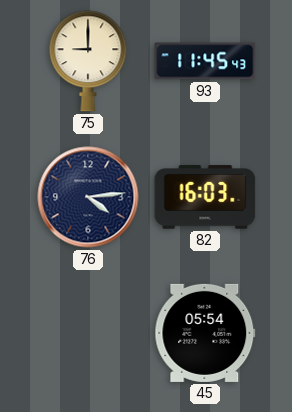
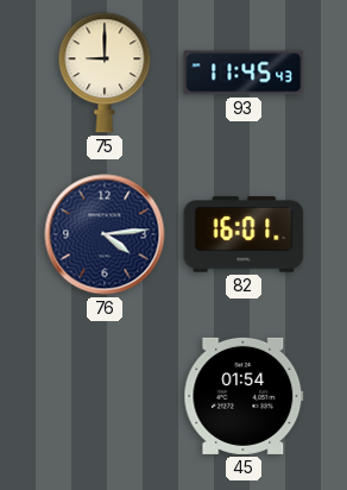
82: 16:03 -> 16:01
45: 05:54 -> 01:54
